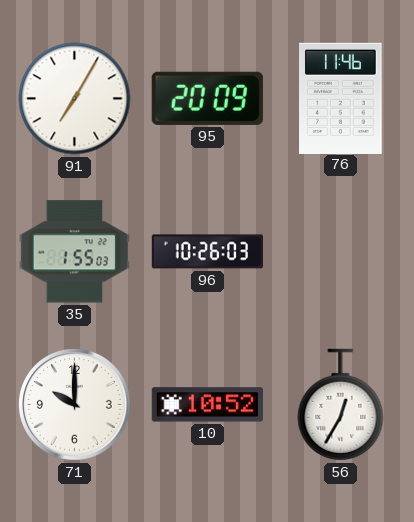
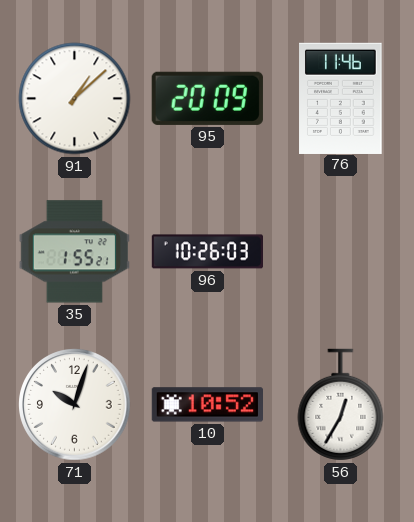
91: 7:05 -> 1:08
35: 1:55:03 -> 1:55:21
71: 10:00 -> 10:03
